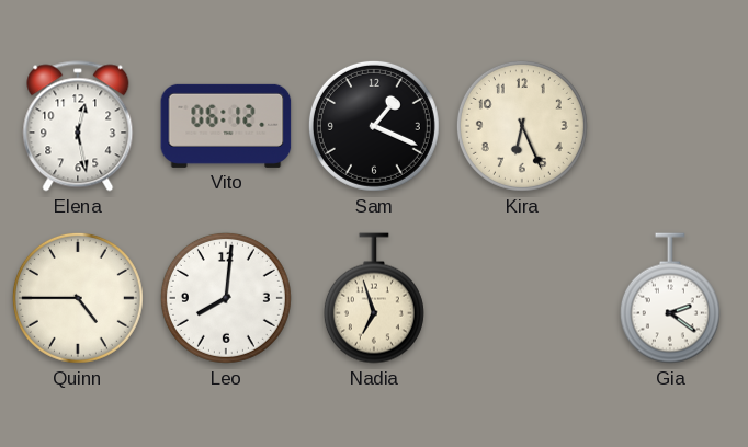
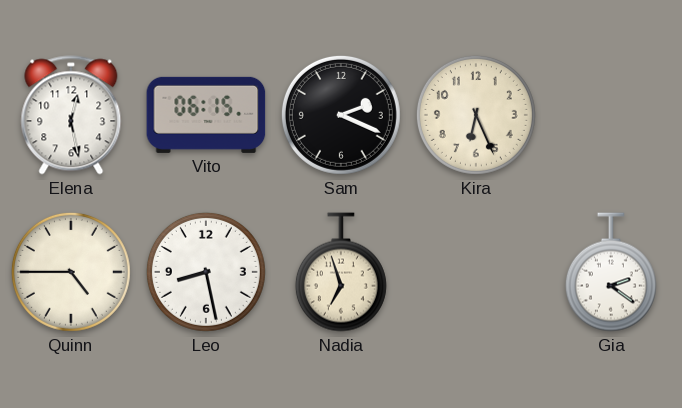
Vito: 06:12 -> 06:15
Sam: 1:19 -> 2:19
Leo: 8:01 -> 8:28
